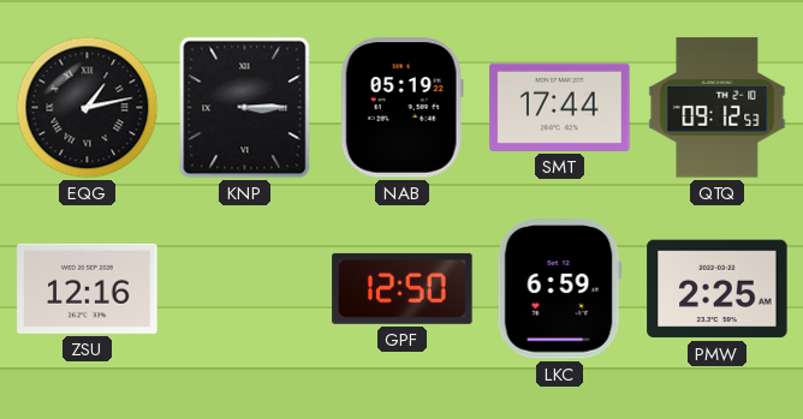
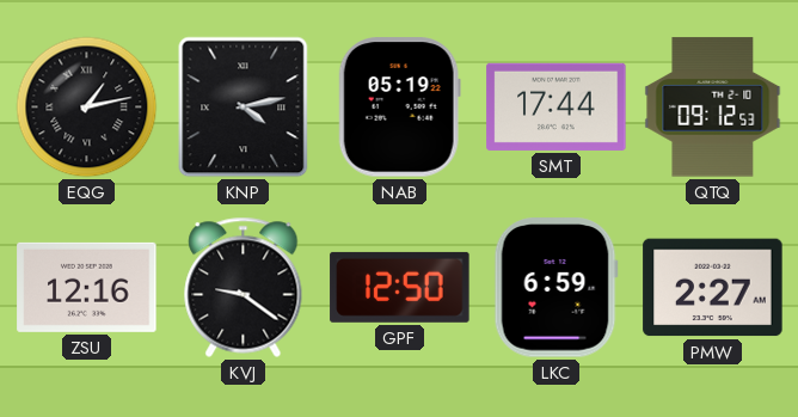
KNP: 3:15 -> 4:13
KVJ: none -> 9:21
PMW: 2:25 -> 2:27
